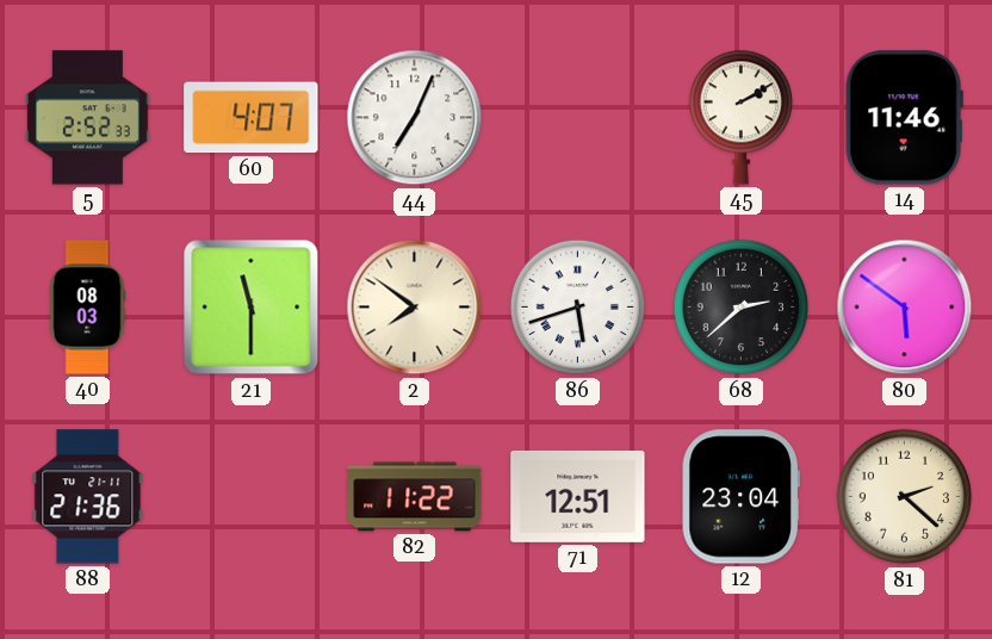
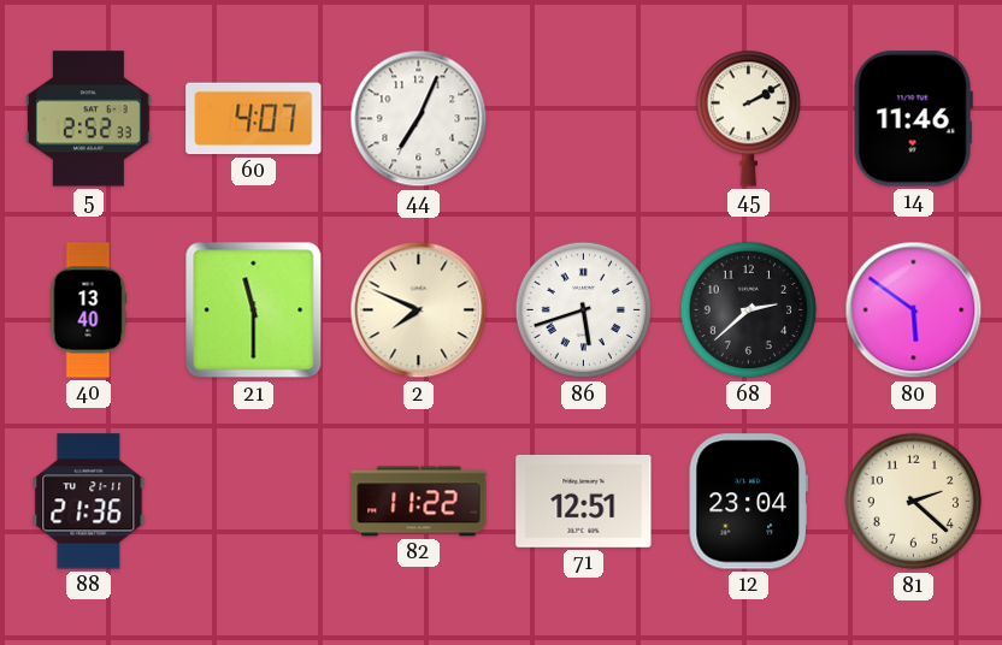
40: 08:03 -> 13:40
2: 7:51 -> 7:49
